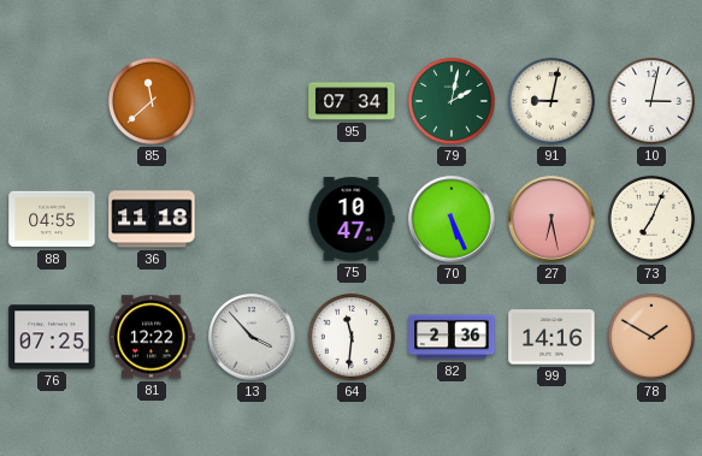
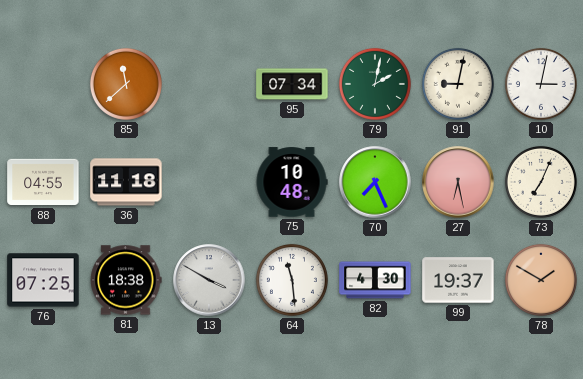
75: 10:47 -> 10:48
70: 5:26 -> 7:26
81: 12:22 -> 18:38
13: 3:53 -> 3:50
64: 11:31 -> 11:29
82: 2:36 -> 4:30
99: 14:16 -> 19:37
